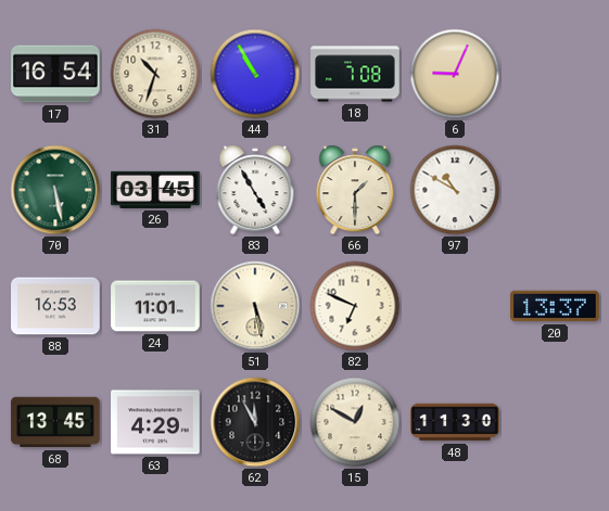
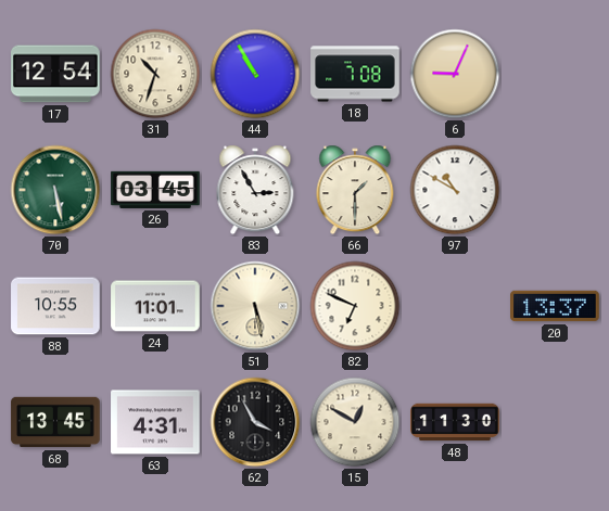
17: 16:54 -> 12:54
83: 4:55 -> 2:55
88: 16:53 -> 10:55
63: 4:29 -> 4:31
62: 11:55 -> 3:55
